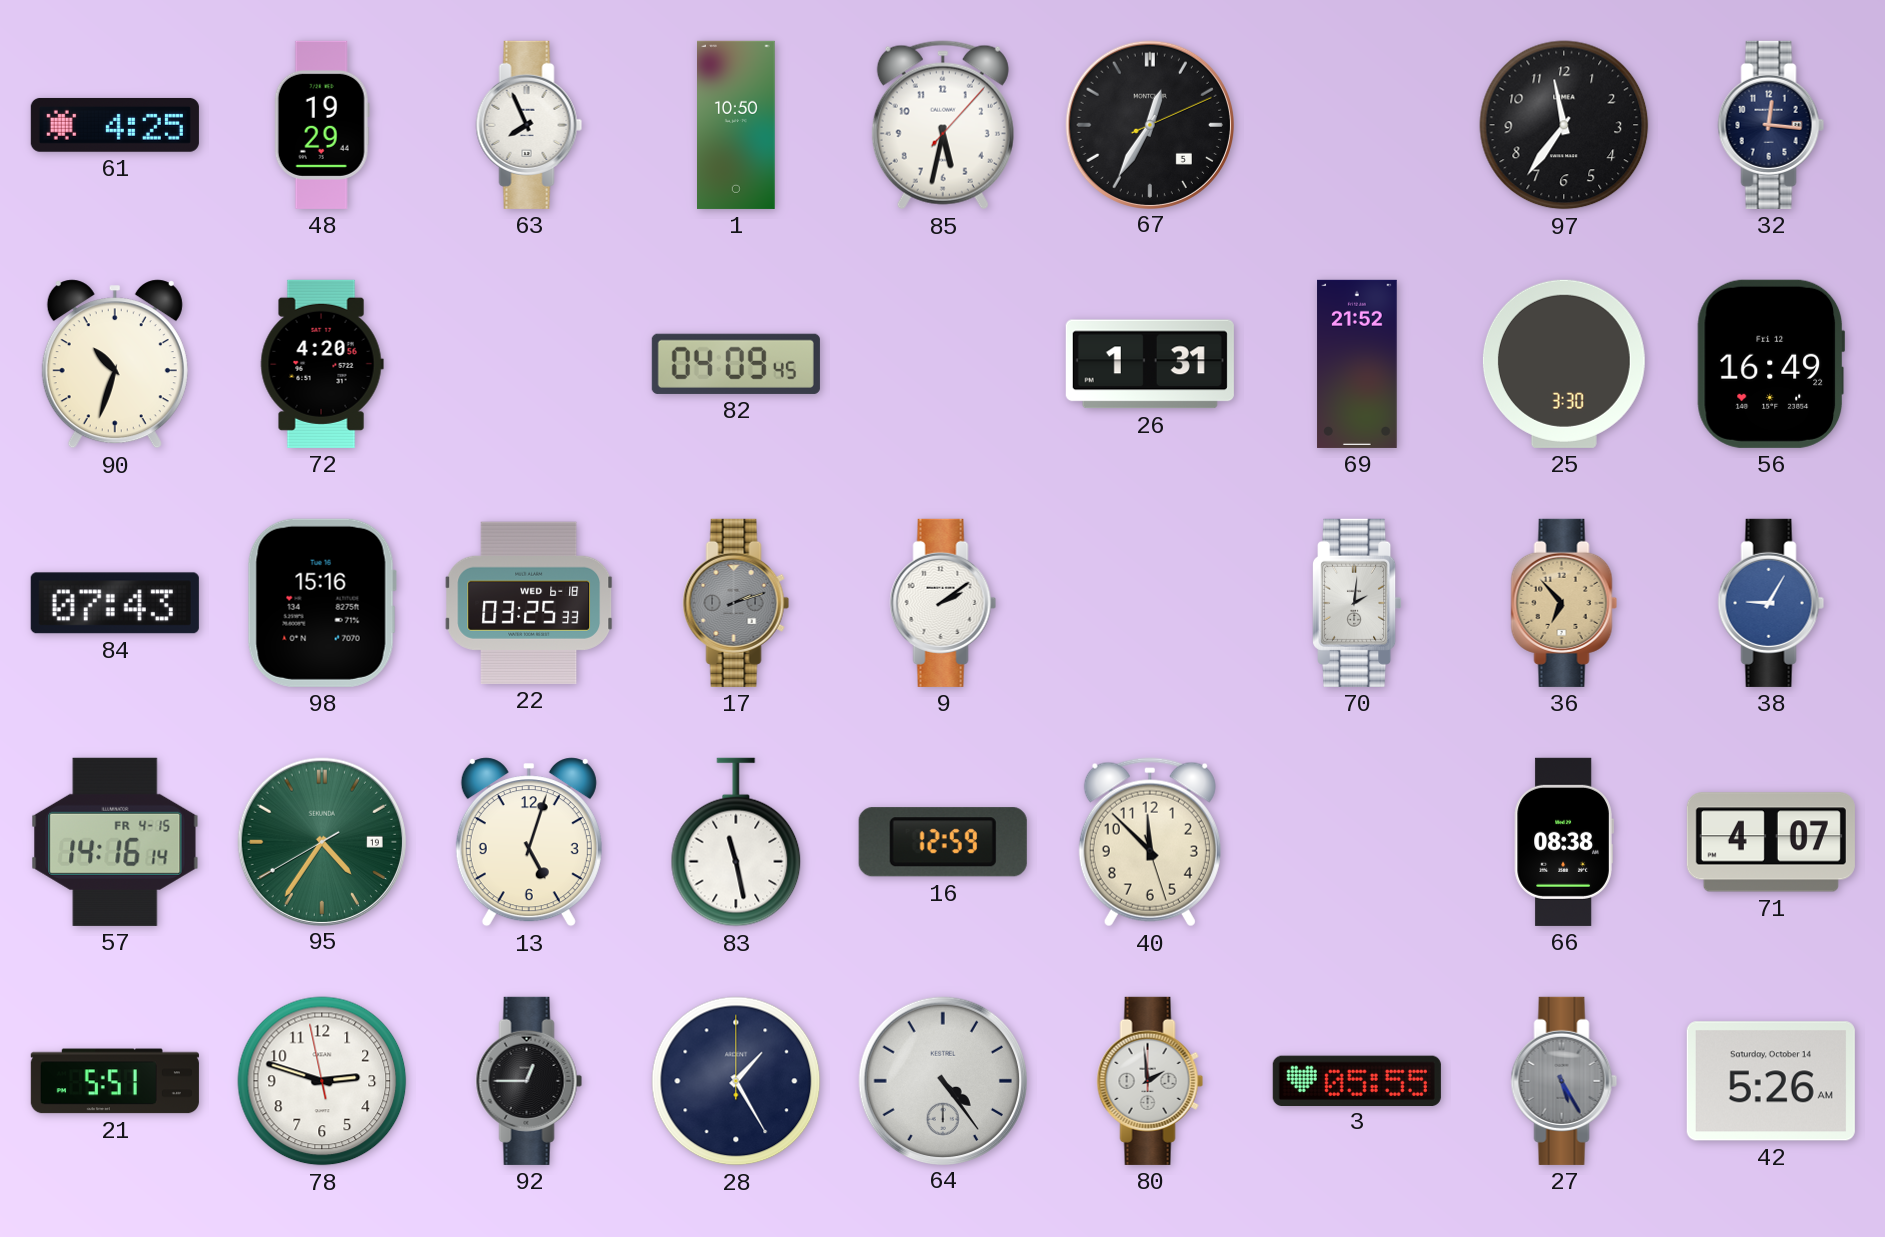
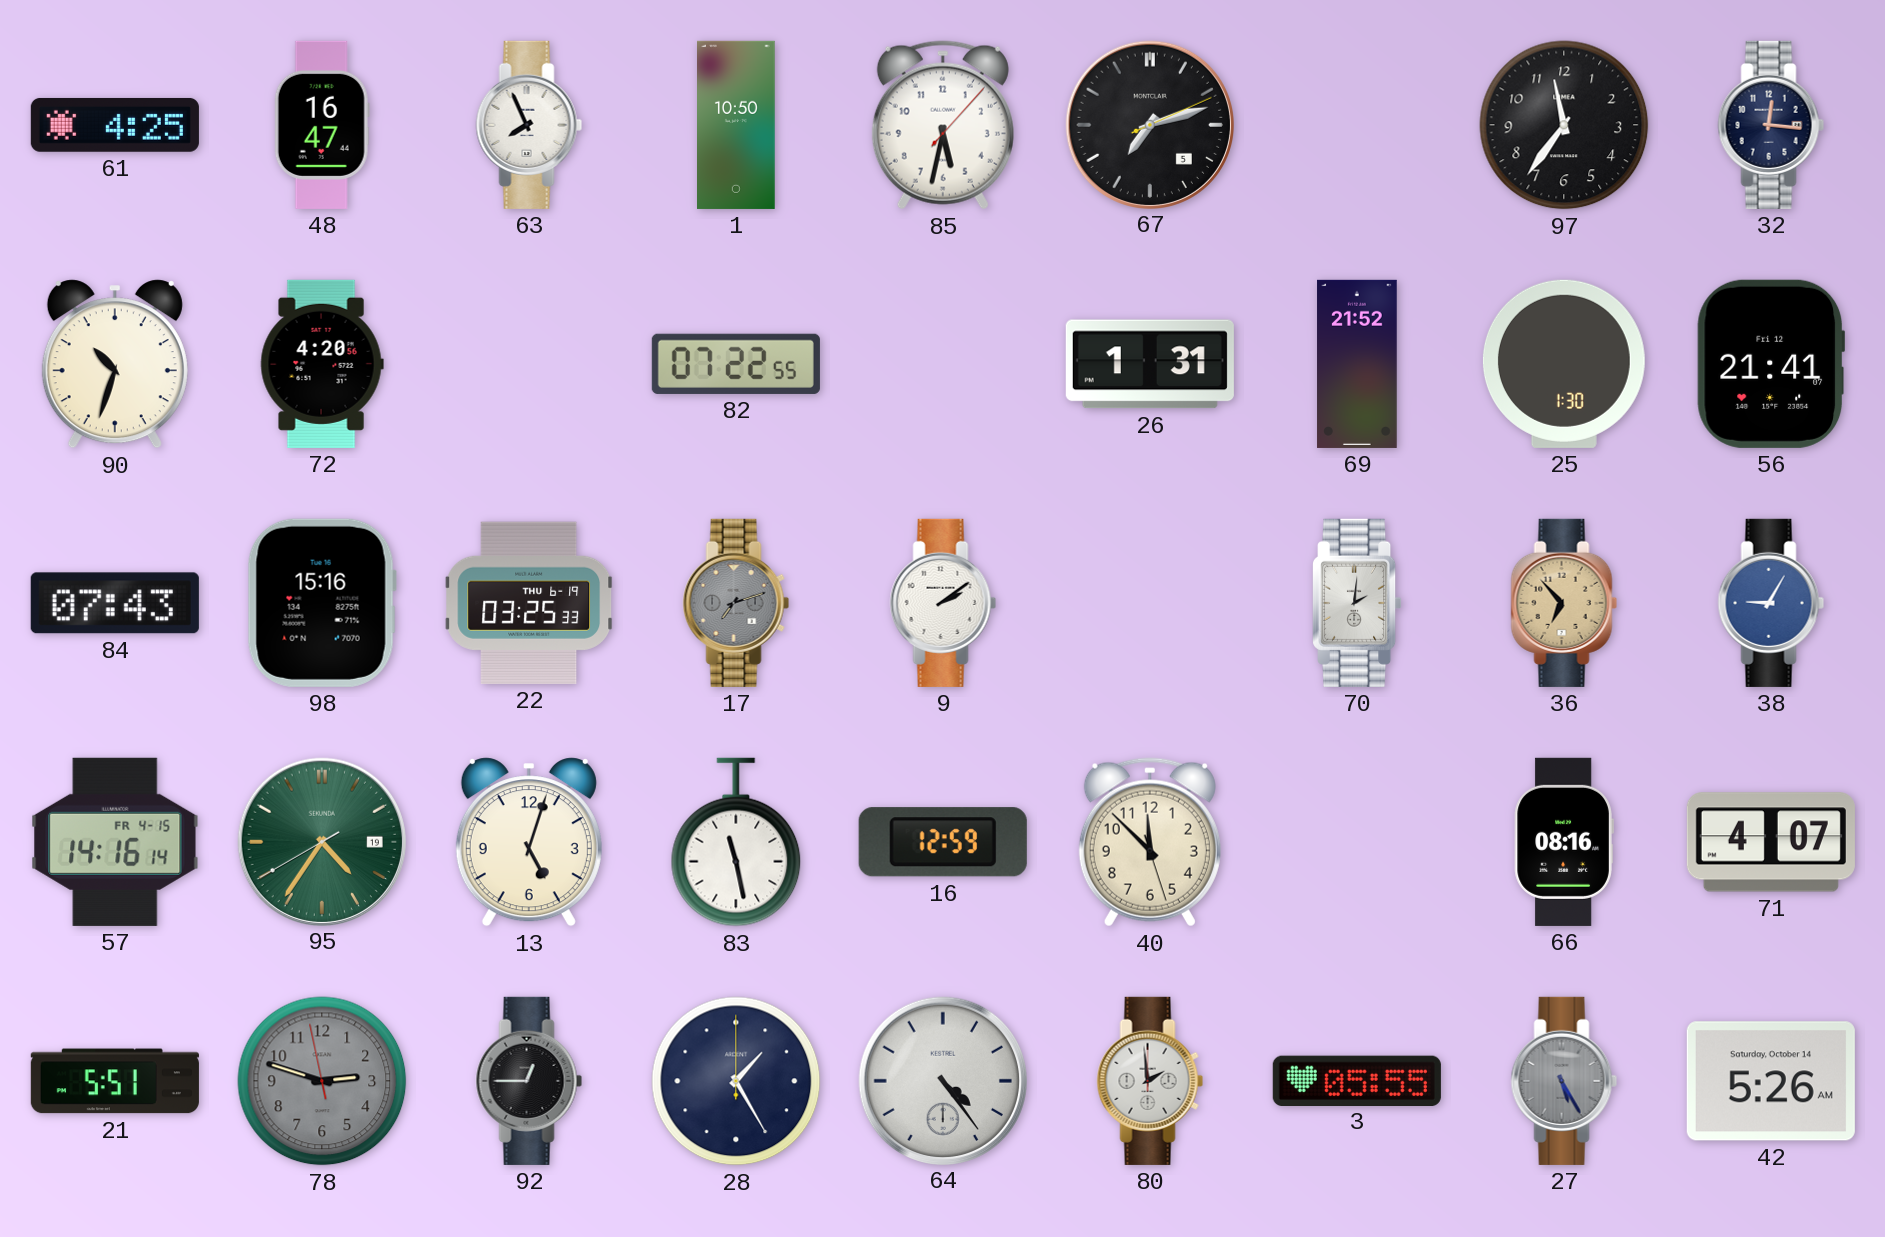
48: 19:29 -> 16:47
67: 12:35 -> 7:12
82: 04:09 -> 07:22
25: 3:30 -> 1:30
56: 16:49 -> 21:41
22 date: WED 6-18 -> THU 6-19
17: 2:12 -> 7:12
66: 08:38 -> 08:16
78 dial: white -> grey
